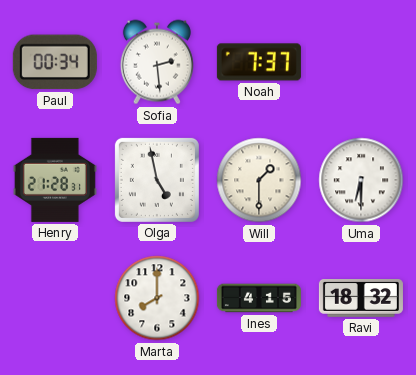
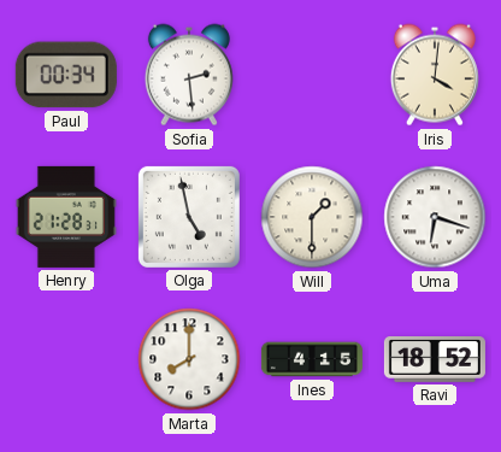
Noah: 7:37 -> none
Iris: none -> 4:01
Uma: 6:30 -> 6:18
Ravi: 18:32 -> 18:52
